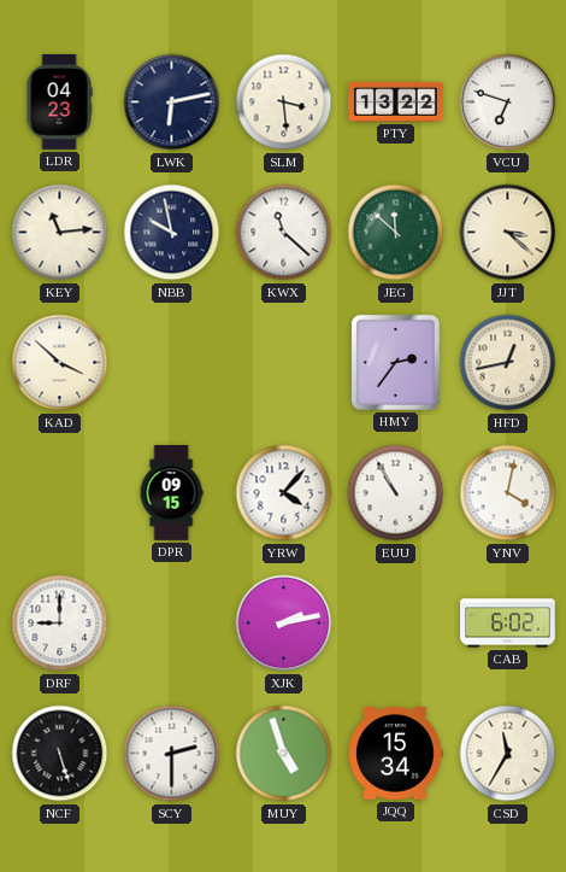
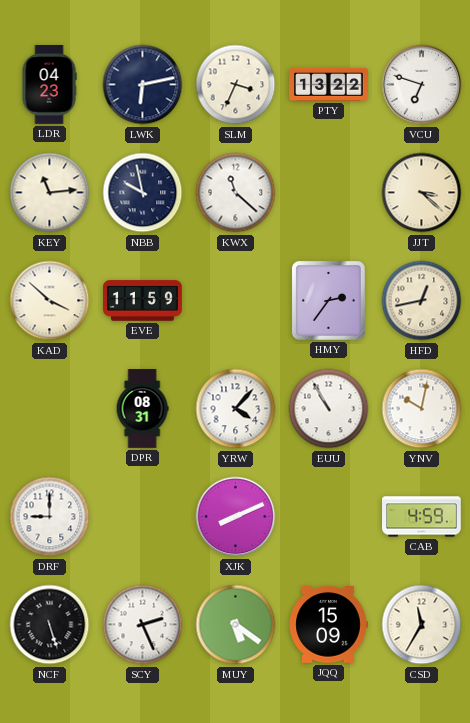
SLM: 3:29 -> 3:34
JEG: 11:52 -> none
EVE: none -> 11:59
DPR: 09:15 -> 08:31
YNV: 4:02 -> 10:02
XJK: 2:13 -> 8:11
CAB: 6:02 -> 4:59
SCY: 2:30 -> 2:26
MUY: 4:57 -> 5:21
JQQ: 15:34 -> 15:09
